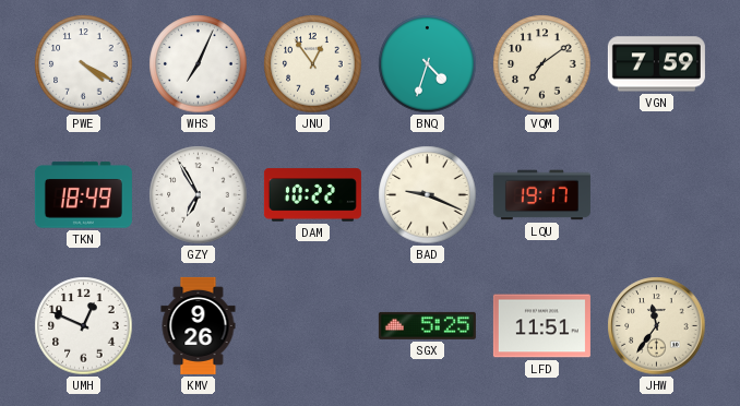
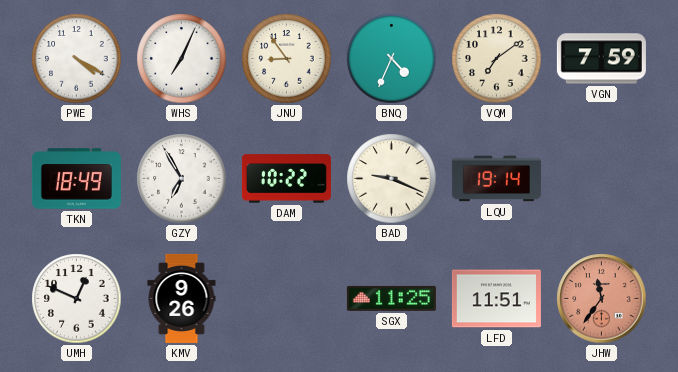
JNU: 12:54 -> 8:54
BNQ: 4:33 -> 4:34
LQU: 19:17 -> 19:14
SGX: 5:25 -> 11:25
JHW dial: cream -> salmon
